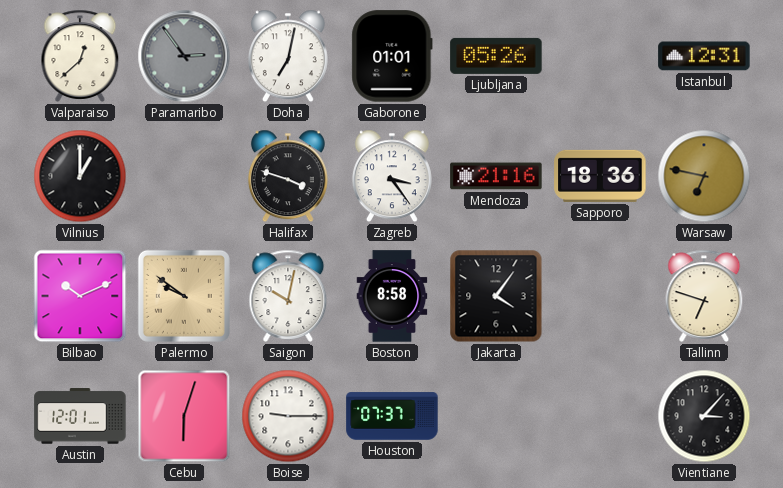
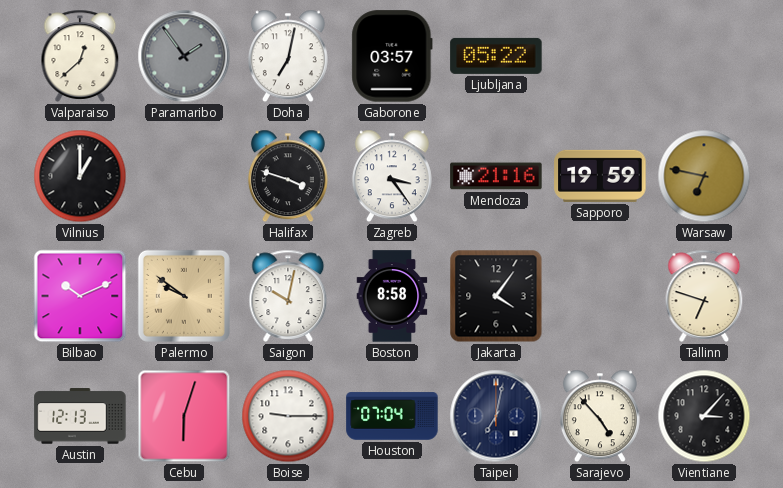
Paramaribo: 2:54 -> 1:54
Gaborone: 01:01 -> 03:57
Ljubljana: 05:26 -> 05:22
Istanbul: 12:31 -> none
Sapporo: 18:36 -> 19:59
Austin: 12:01 -> 12:13
Houston: 07:37 -> 07:04
Taipei: none -> 7:02
Sarajevo: none -> 4:53
